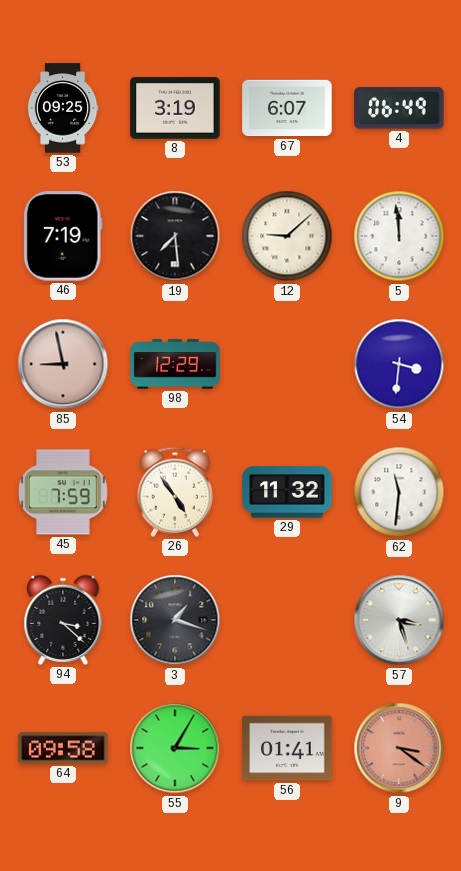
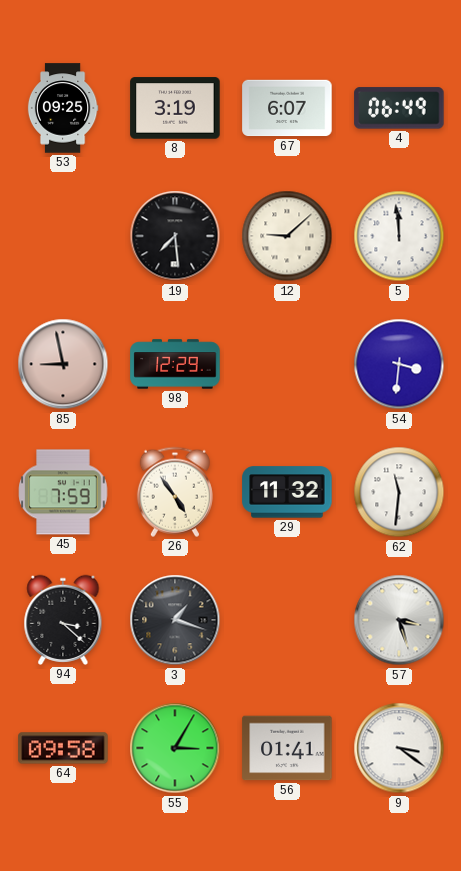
46: 7:19 -> none
9 dial: salmon -> white
